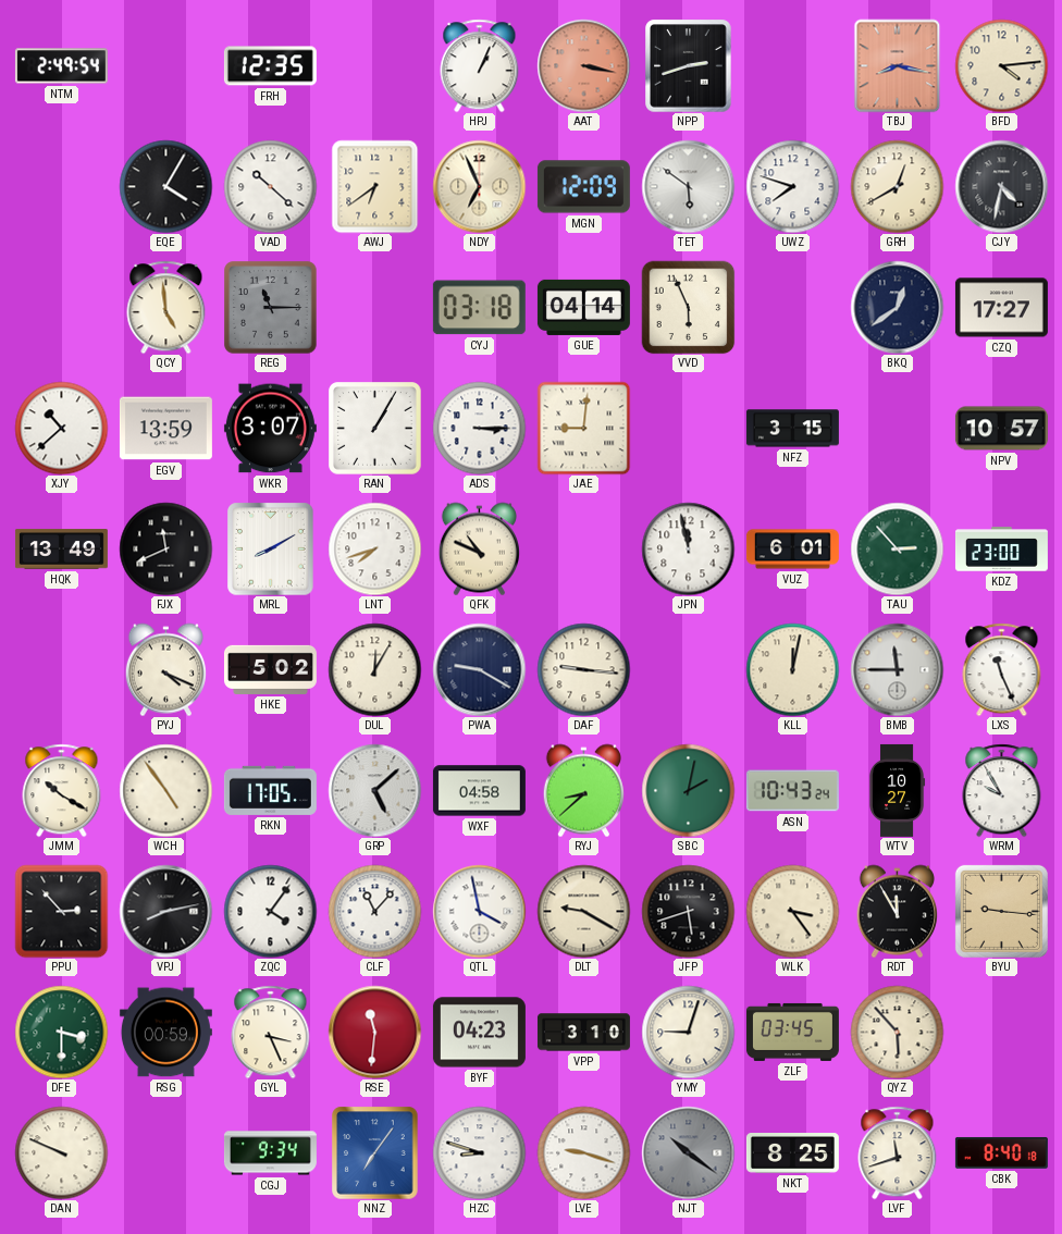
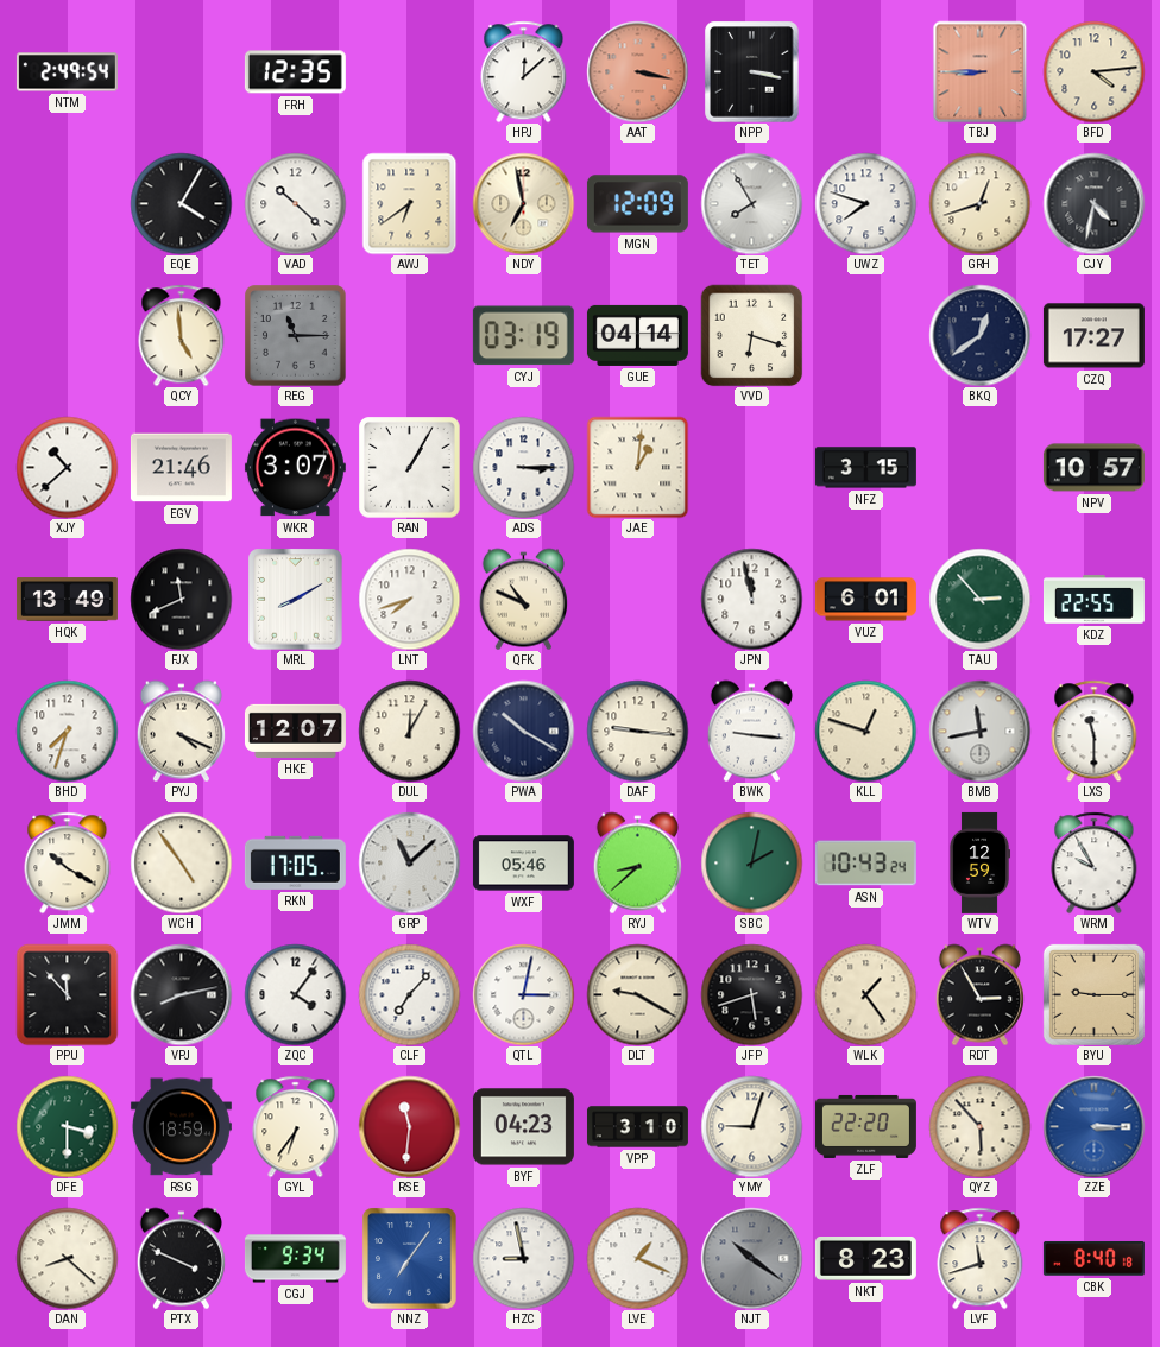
HPJ: 1:04 -> 12:08
NPP: 2:42 -> 3:17
TBJ: 8:17 -> 8:45
NDY: 6:56 -> 6:58
TET: 5:51 -> 7:55
GRH: 12:40 -> 12:42
CYJ: 03:18 -> 03:19
VVD: 5:56 -> 6:18
EGV: 13:59 -> 21:46
JAE: 9:01 -> 1:01
KDZ: 23:00 -> 22:55
BHD: none -> 7:33
HKE: 5:02 -> 12:07
PWA: 9:20 -> 10:20
BWK: none -> 9:16
KLL: 12:02 -> 12:48
BMB: 11:45 -> 11:43
LXS: 11:26 -> 11:30
GRP: 5:08 -> 11:08
WXF: 04:58 -> 05:46
WTV: 10:27 -> 12:59
PPU: 2:53 -> 11:53
CLF: 11:07 -> 7:07
QTL: 3:58 -> 3:02
WLK: 3:24 -> 1:24
RDT: 11:55 -> 2:55
BYU: 9:16 -> 9:15
RSG: 00:59 -> 18:59
GYL: 3:26 -> 6:36
ZLF: 03:45 -> 22:20
ZZE: none -> 3:15
DAN: 9:49 -> 8:22
PTX: none -> 3:49
HZC: 8:48 -> 8:58
LVE: 9:18 -> 1:19
NKT: 8:25 -> 8:23
